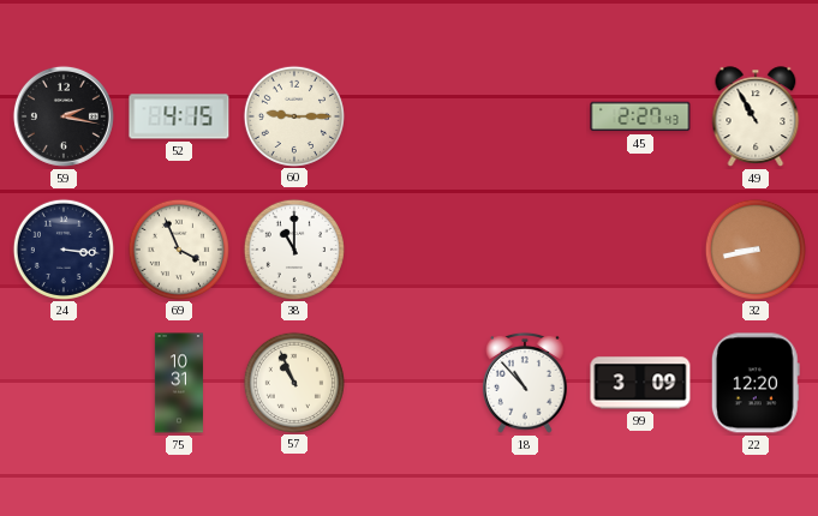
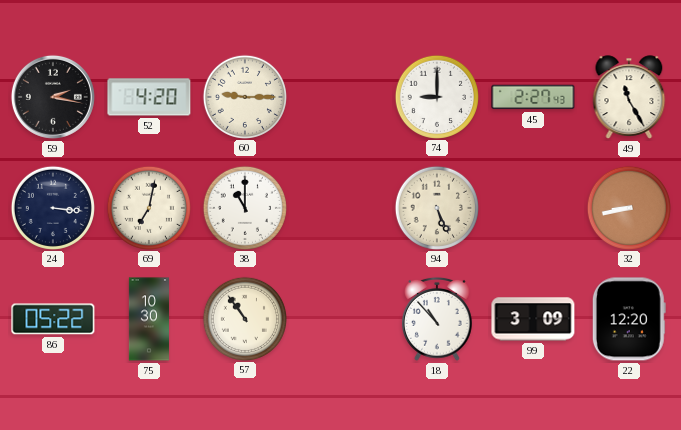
52: 4:15 -> 4:20
74: none -> 9:00
49: 10:55 -> 11:25
69: 3:56 -> 7:02
94: none -> 5:26
86: none -> 05:22
75: 10:31 -> 10:30
57: 10:56 -> 10:54
